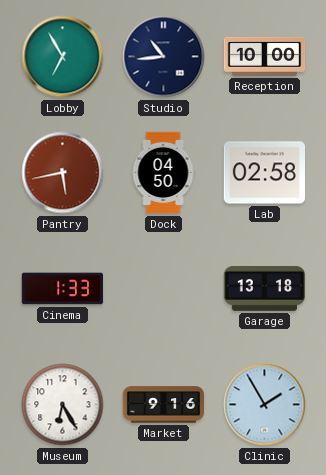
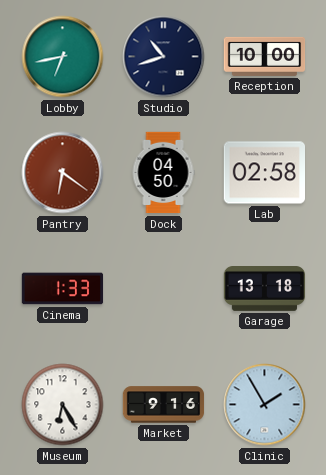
Lobby: 6:55 -> 6:43
Studio: 10:44 -> 10:42
Pantry: 5:43 -> 6:21
